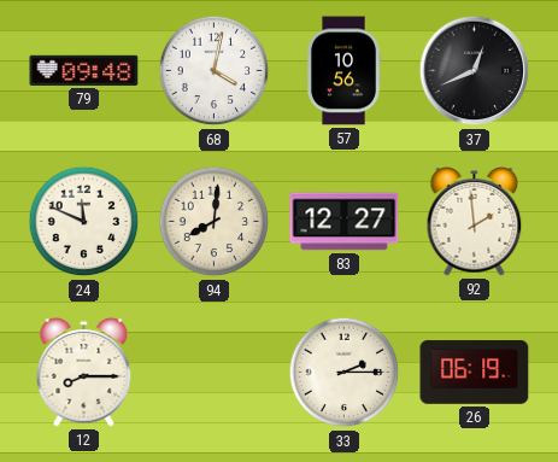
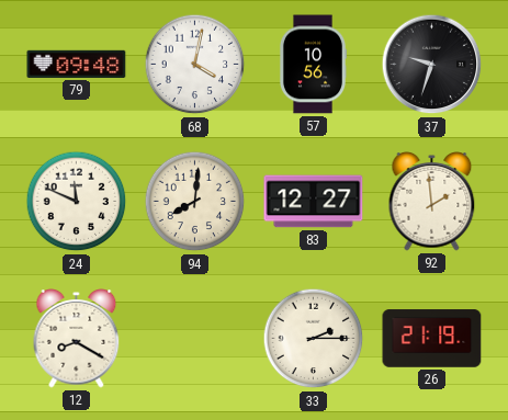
37: 12:41 -> 9:33
12: 8:15 -> 8:20
26: 06:19 -> 21:19
